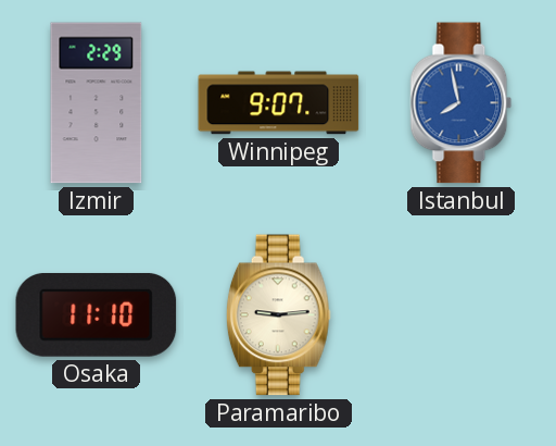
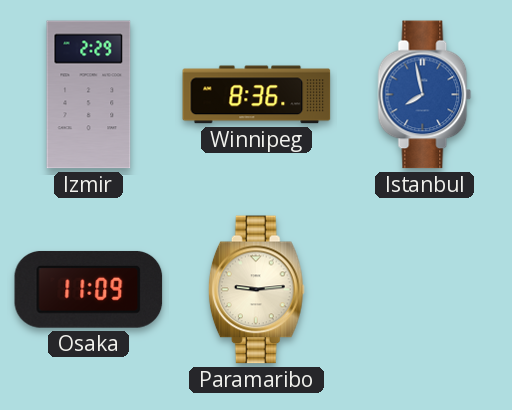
Winnipeg: 9:07 -> 8:36
Osaka: 11:10 -> 11:09
